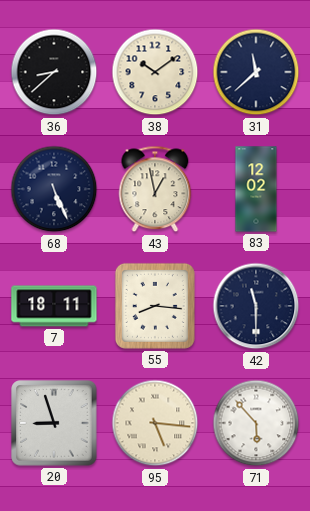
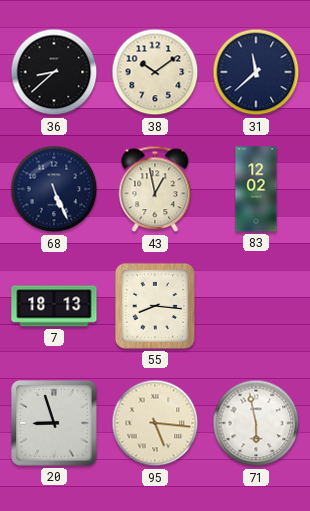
7: 18:11 -> 18:13
42: 11:30 -> none
71: 5:53 -> 5:58
